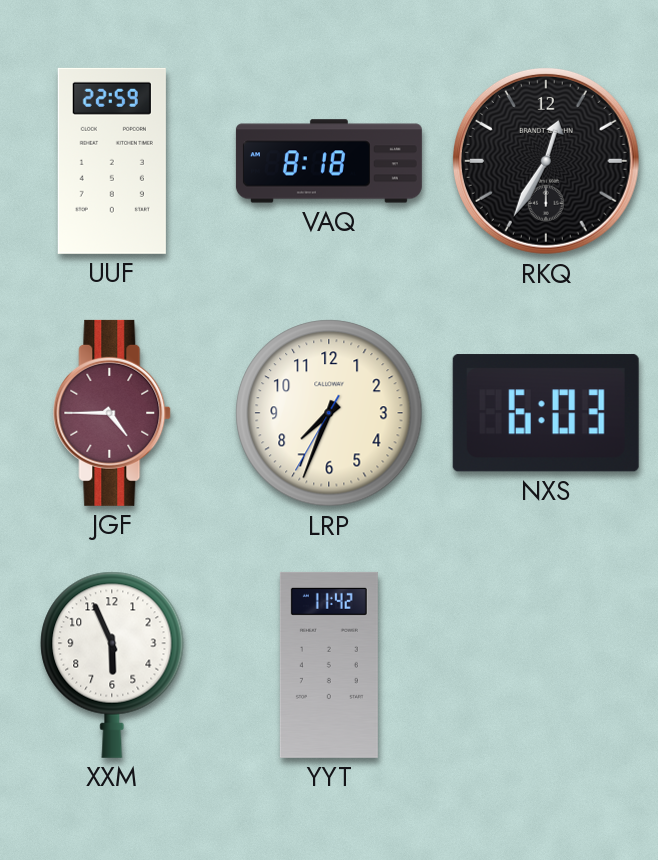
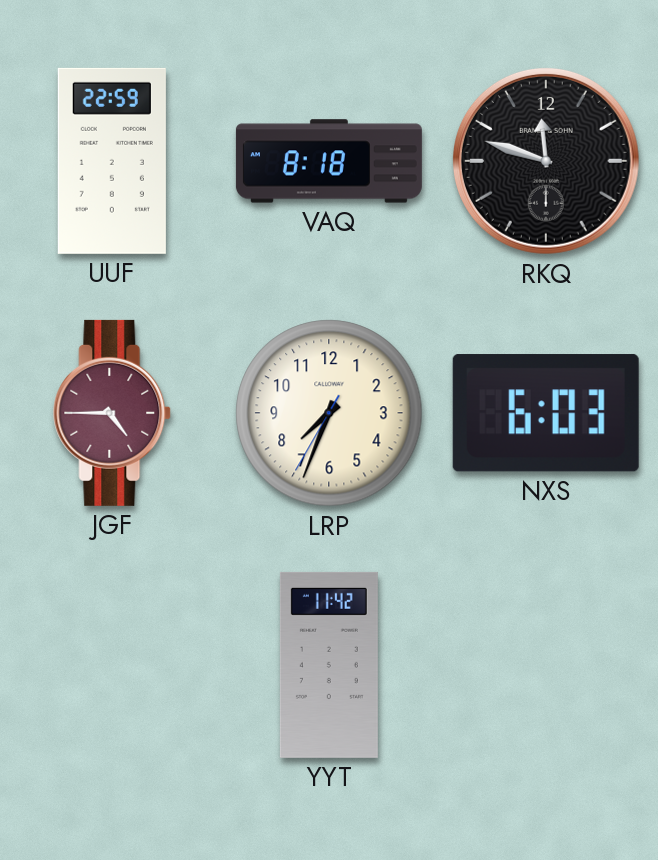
RKQ: 12:35 -> 11:48
XXM: 5:56 -> none
